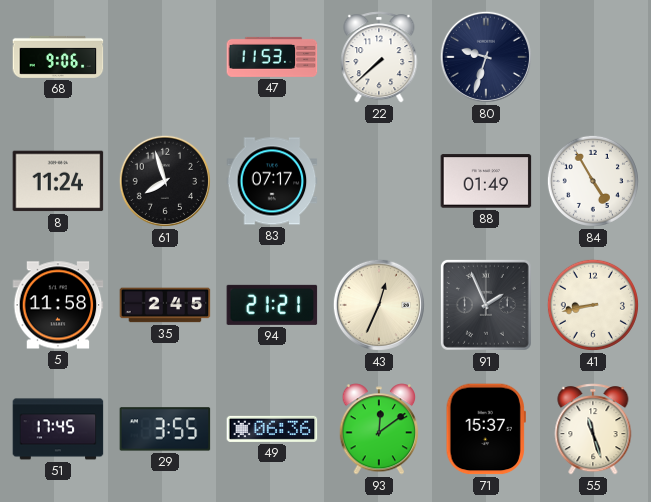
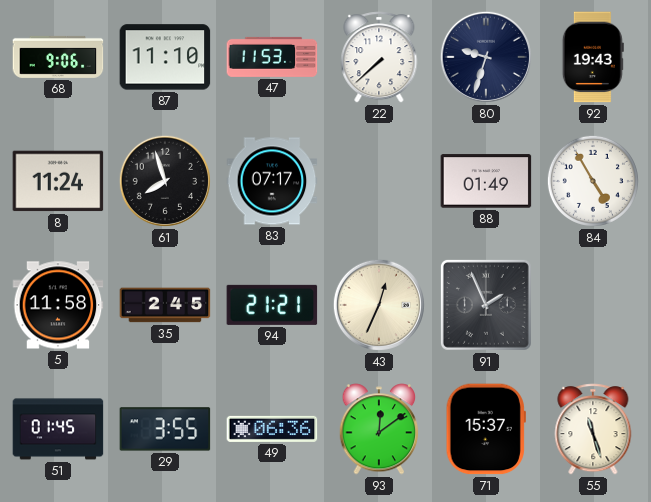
87: none -> 11:10
92: none -> 19:43
41: 8:43 -> none
51: 17:45 -> 01:45
